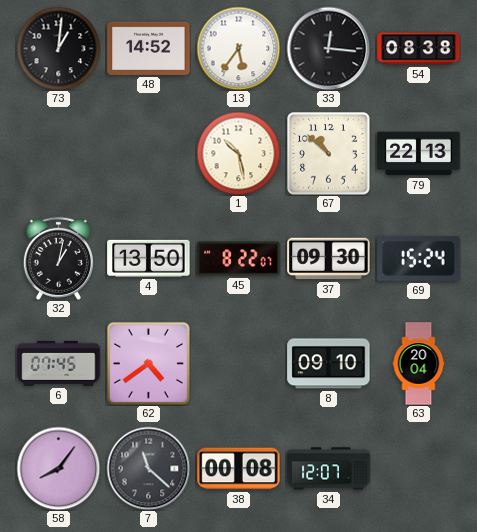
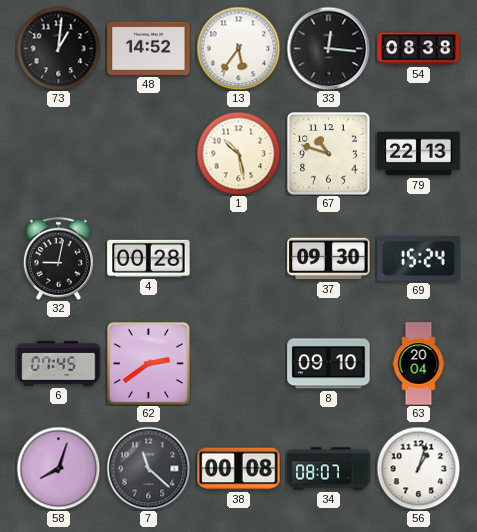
67: 10:52 -> 10:48
32: 1:02 -> 9:02
4: 13:50 -> 00:28
45: 8:22 -> none
62: 4:39 -> 2:39
58: 8:06 -> 8:03
34: 12:07 -> 08:07
56: none -> 1:03
